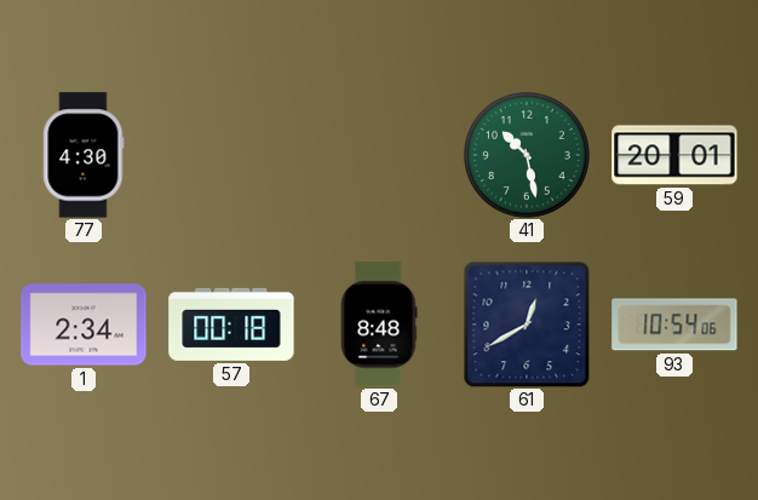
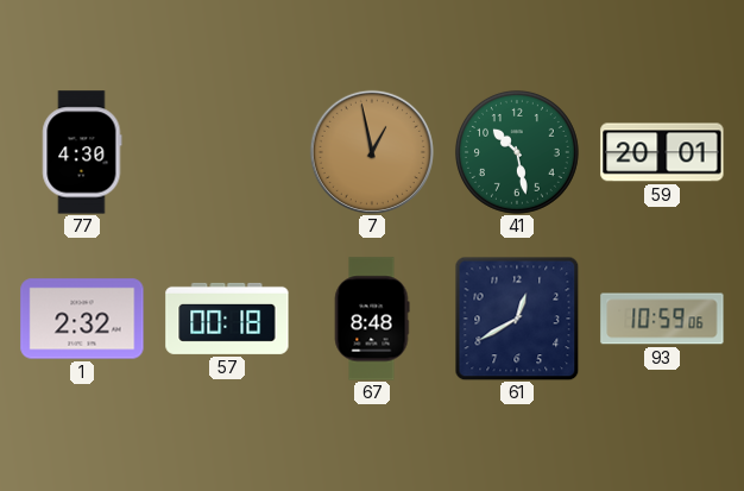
7: none -> 12:58
1: 2:34 -> 2:32
93: 10:54 -> 10:59
